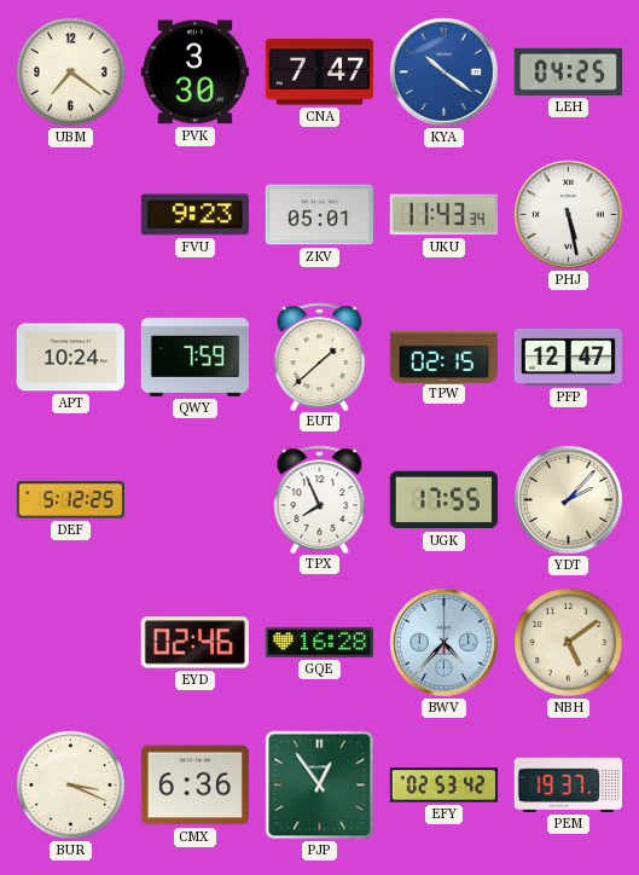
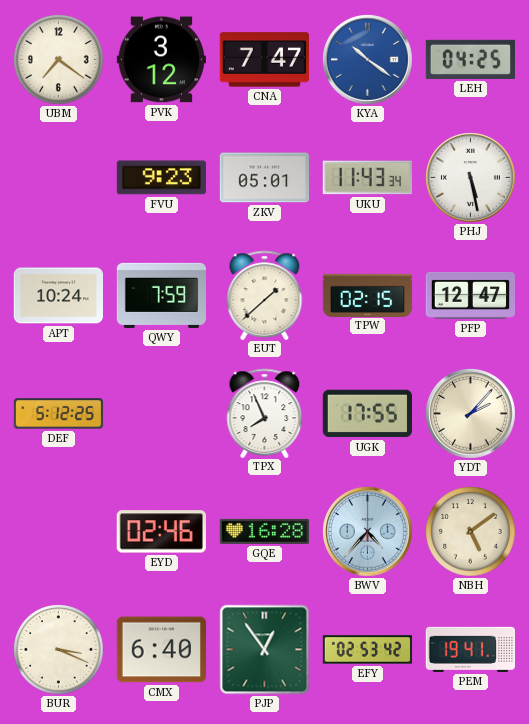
PVK: 3:30 -> 3:12
CMX: 6:36 -> 6:40
PEM: 19:37 -> 19:41
